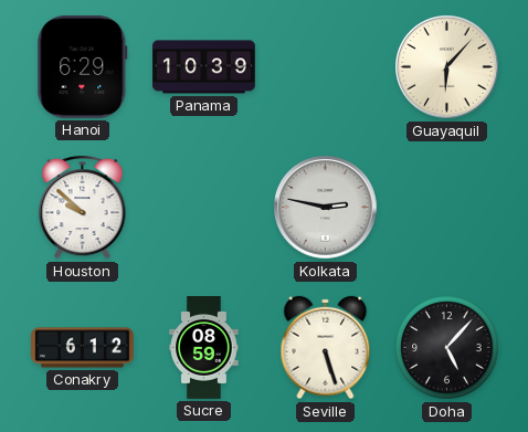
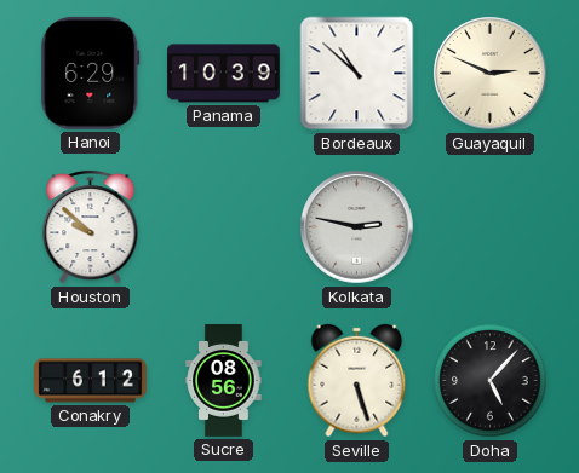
Bordeaux: none -> 10:52
Guayaquil: 6:07 -> 2:49
Sucre: 08:59 -> 08:56
